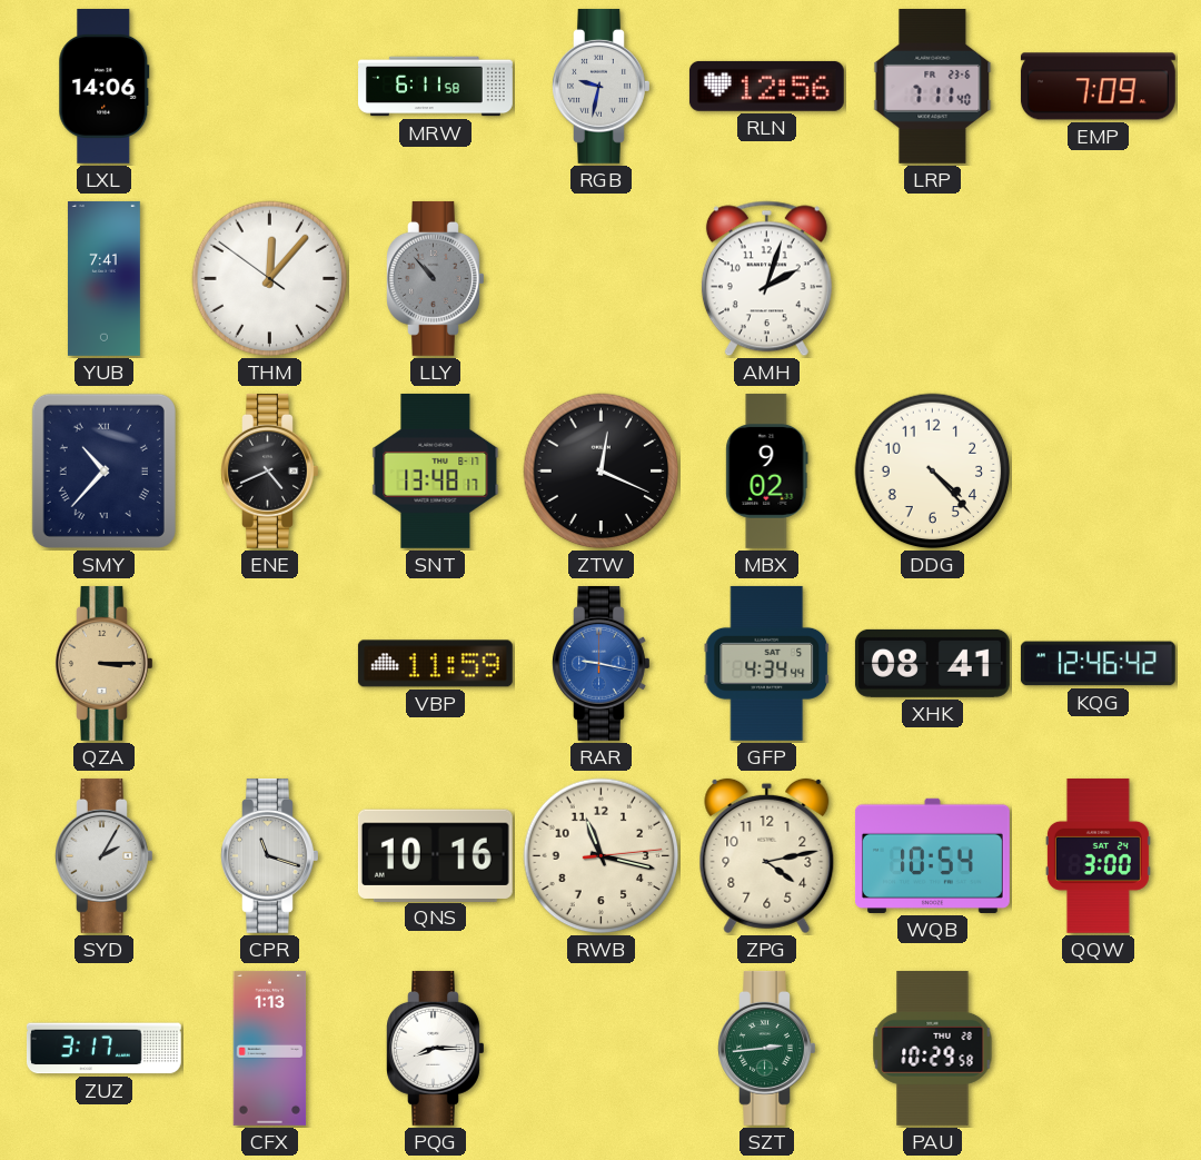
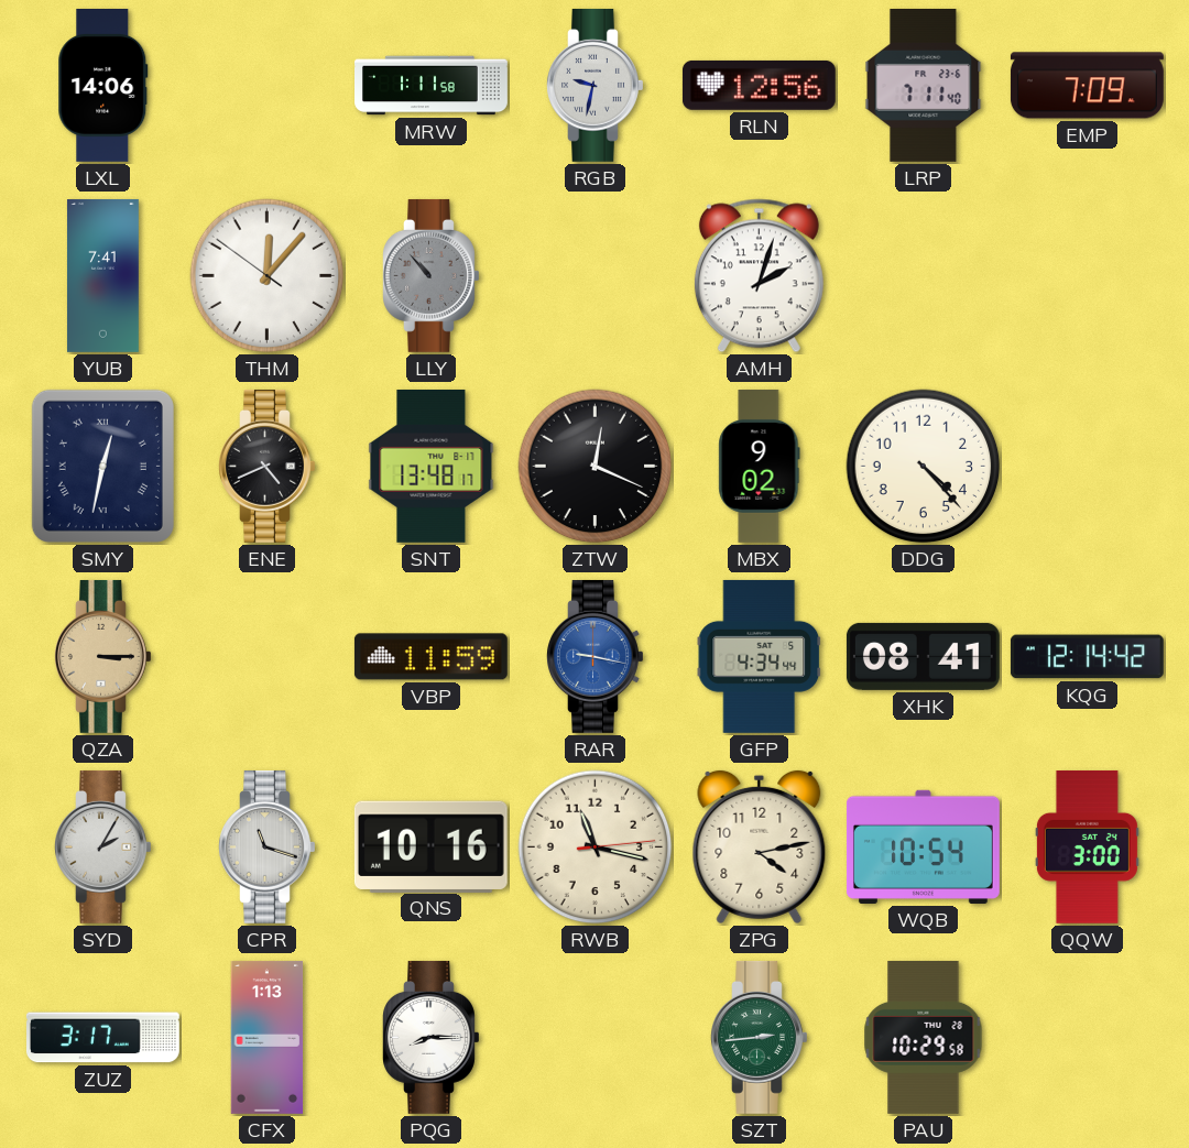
MRW: 6:11 -> 1:11
SMY: 10:37 -> 12:32
KQG: 12:46 -> 12:14
